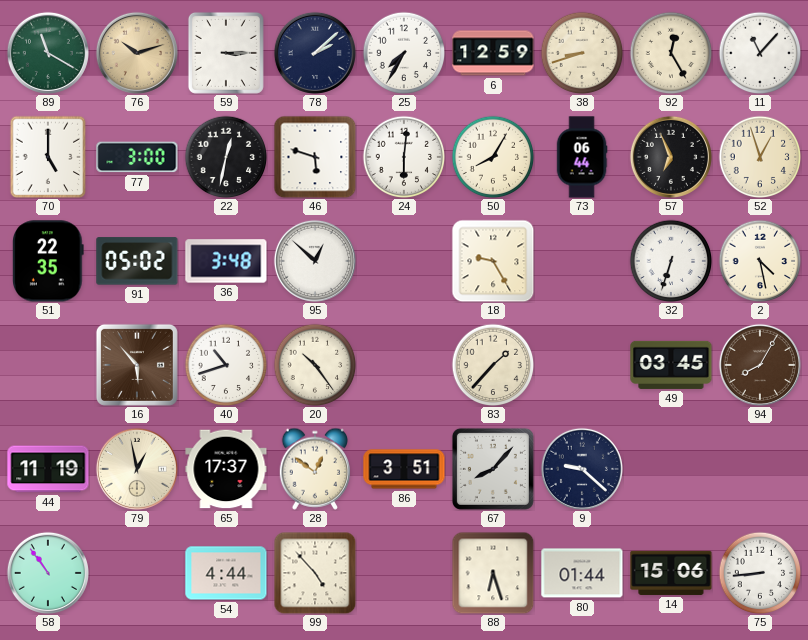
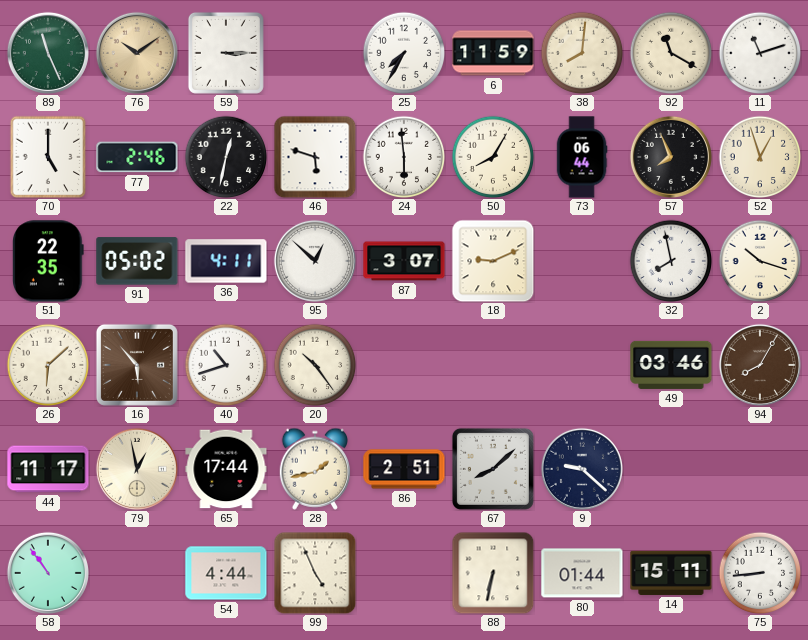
89: 11:20 -> 11:26
76: 10:12 -> 10:09
78: 2:08 -> none
6: 12:59 -> 11:59
38: 8:42 -> 8:01
92: 12:25 -> 11:20
11: 11:07 -> 11:12
77: 3:00 -> 2:46
24: 6:01 -> 5:59
57: 6:56 -> 7:56
36: 3:48 -> 4:11
87: none -> 3:07
18: 9:25 -> 9:11
32: 6:33 -> 7:58
2: 4:28 -> 10:18
26: none -> 6:08
83: 1:37 -> none
49: 03:45 -> 03:46
44: 11:19 -> 11:17
65: 17:37 -> 17:44
28: 12:51 -> 1:43
86: 3:51 -> 2:51
67: 8:07 -> 8:08
99: 4:53 -> 4:56
88: 6:27 -> 6:32
14: 15:06 -> 15:11
